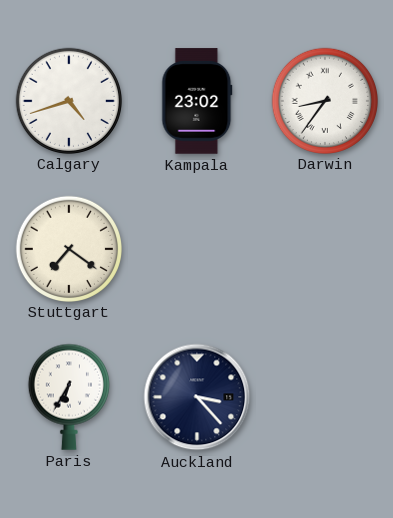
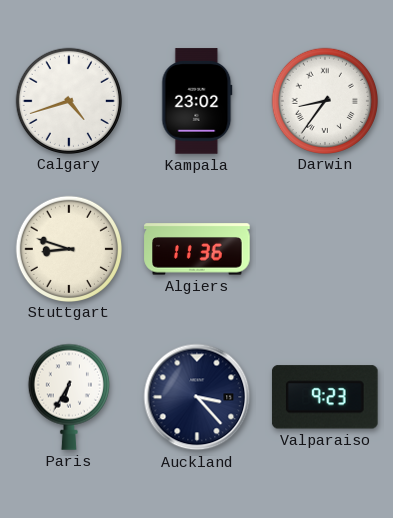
Stuttgart: 7:21 -> 8:48
Algiers: none -> 11:36
Valparaiso: none -> 9:23
